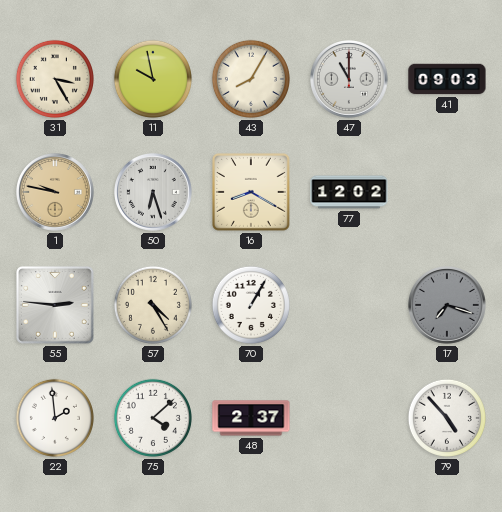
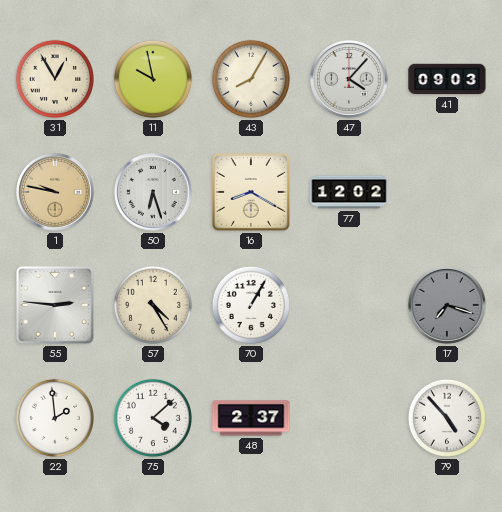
31: 3:25 -> 12:55
47: 11:00 -> 4:07
